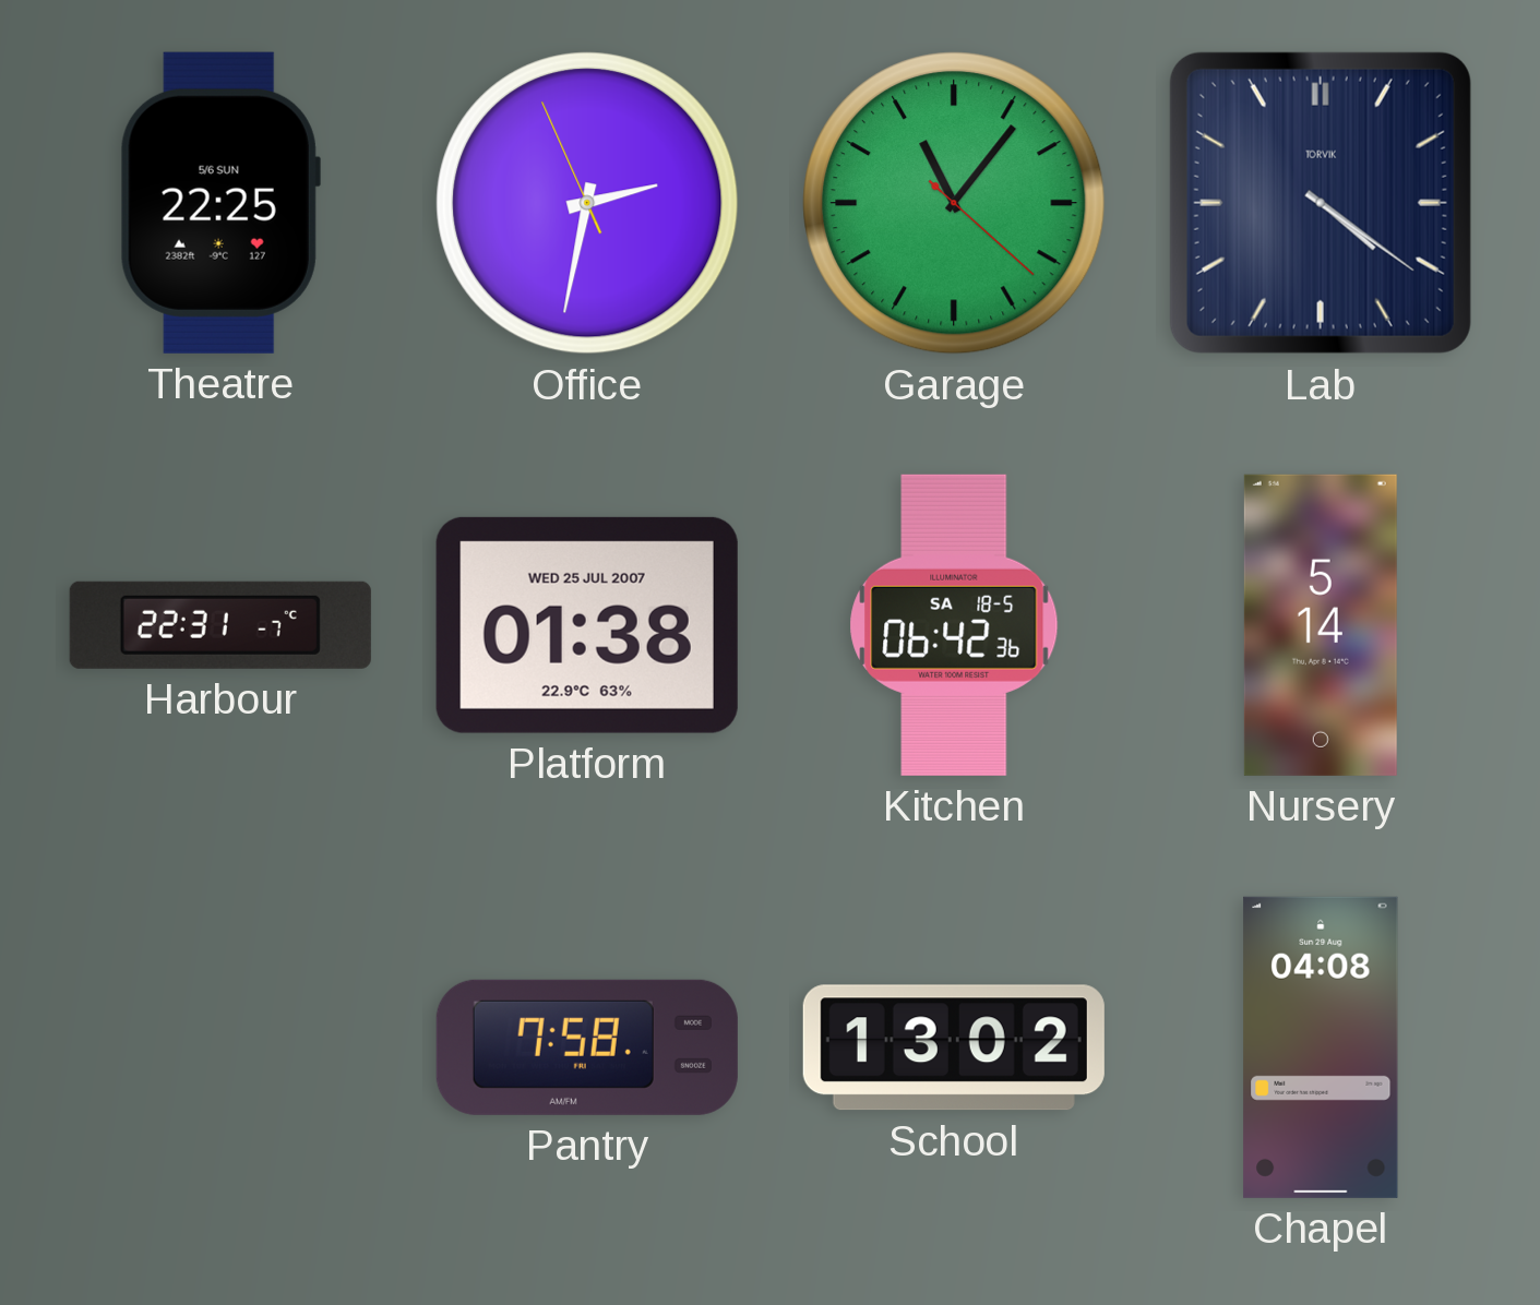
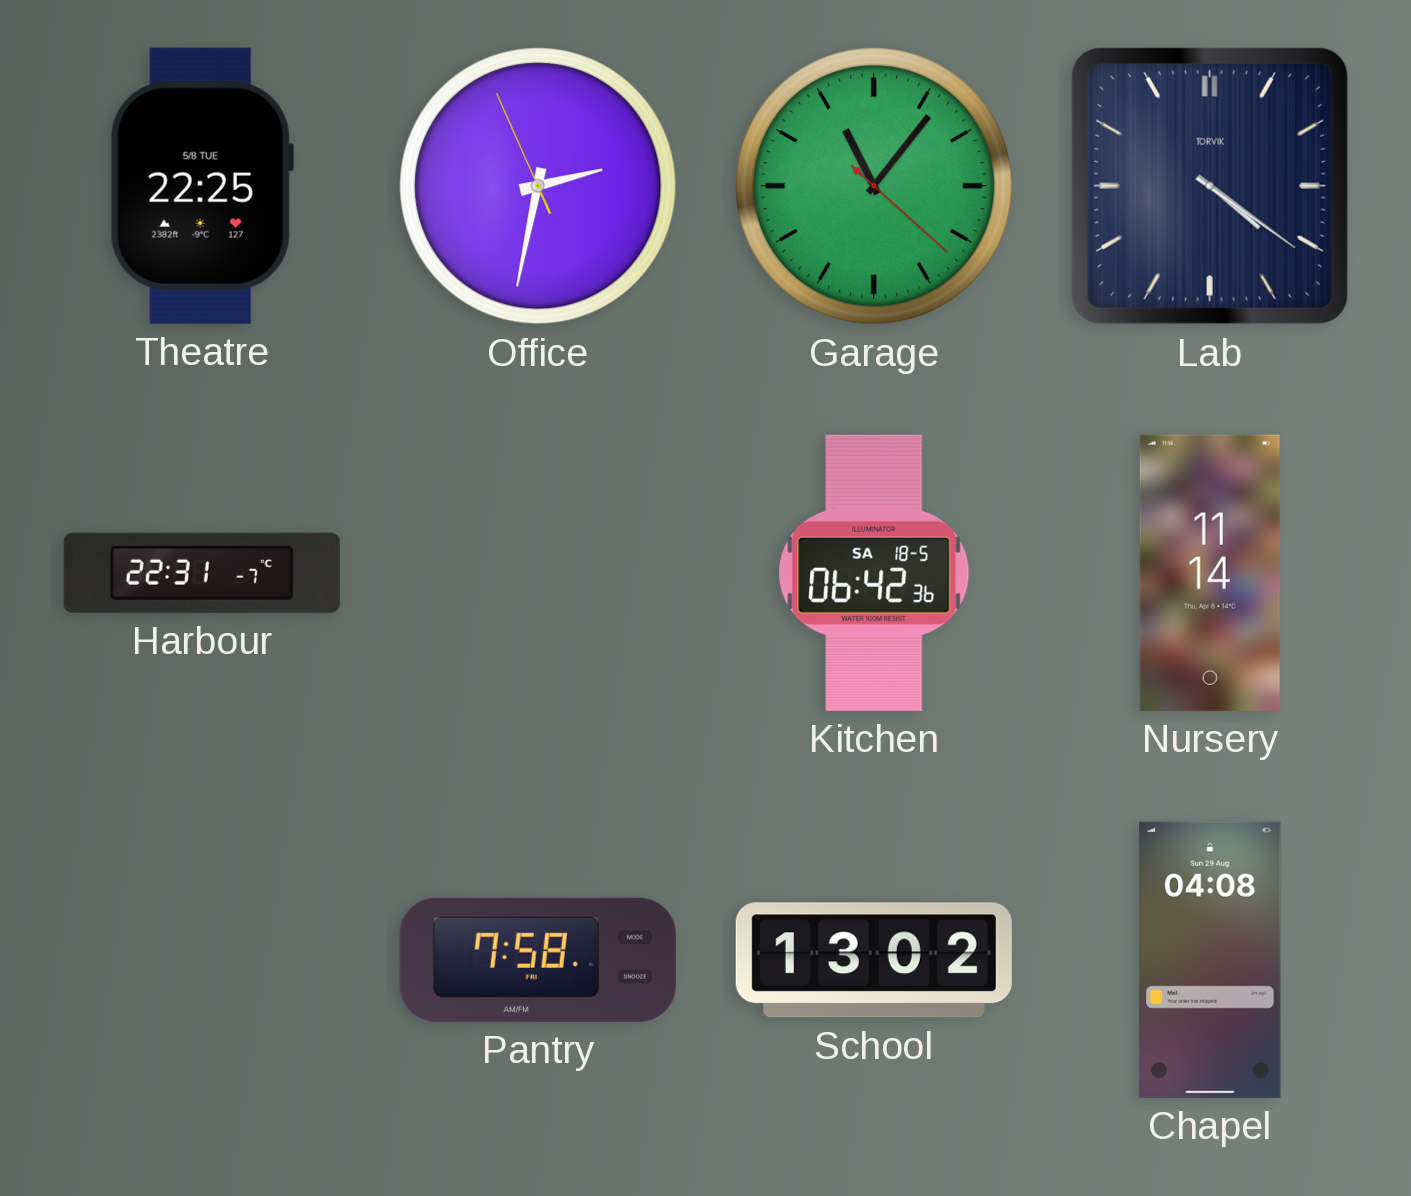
Theatre date: 5/6 SUN -> 5/8 TUE
Platform: 01:38 -> none
Nursery: 5:14 -> 11:14
